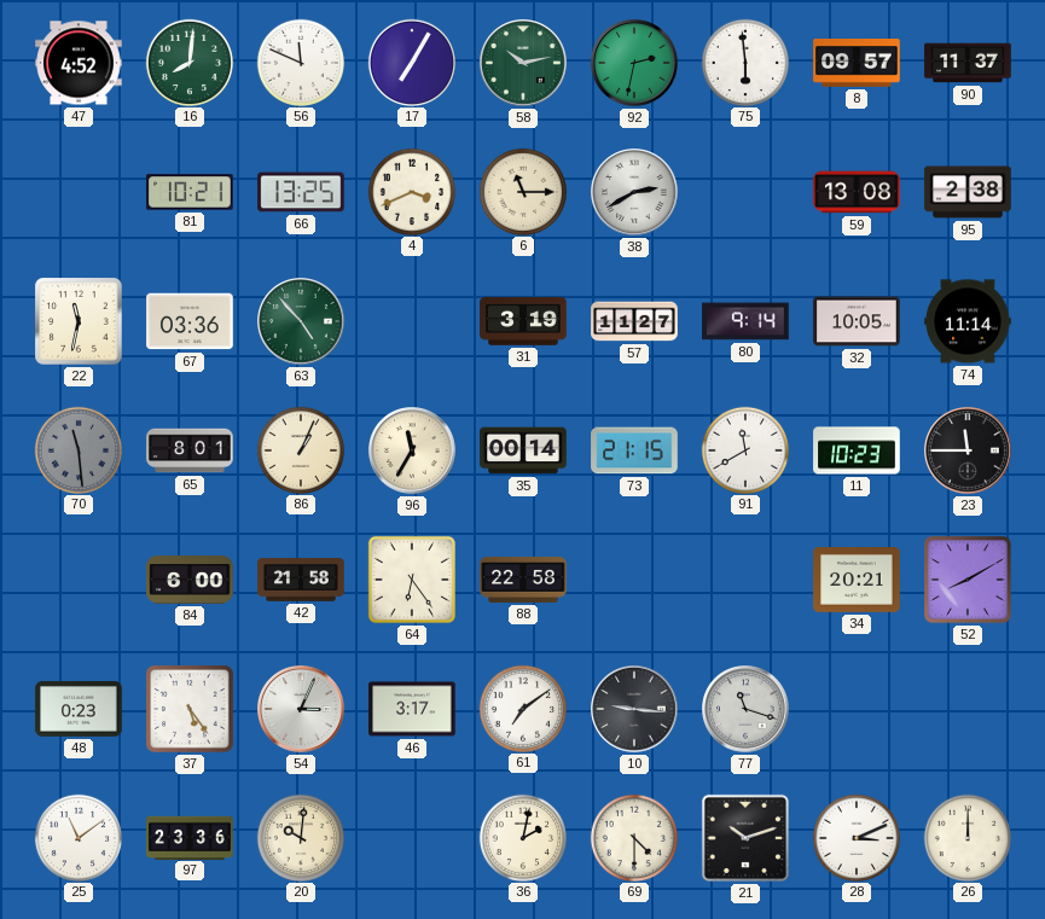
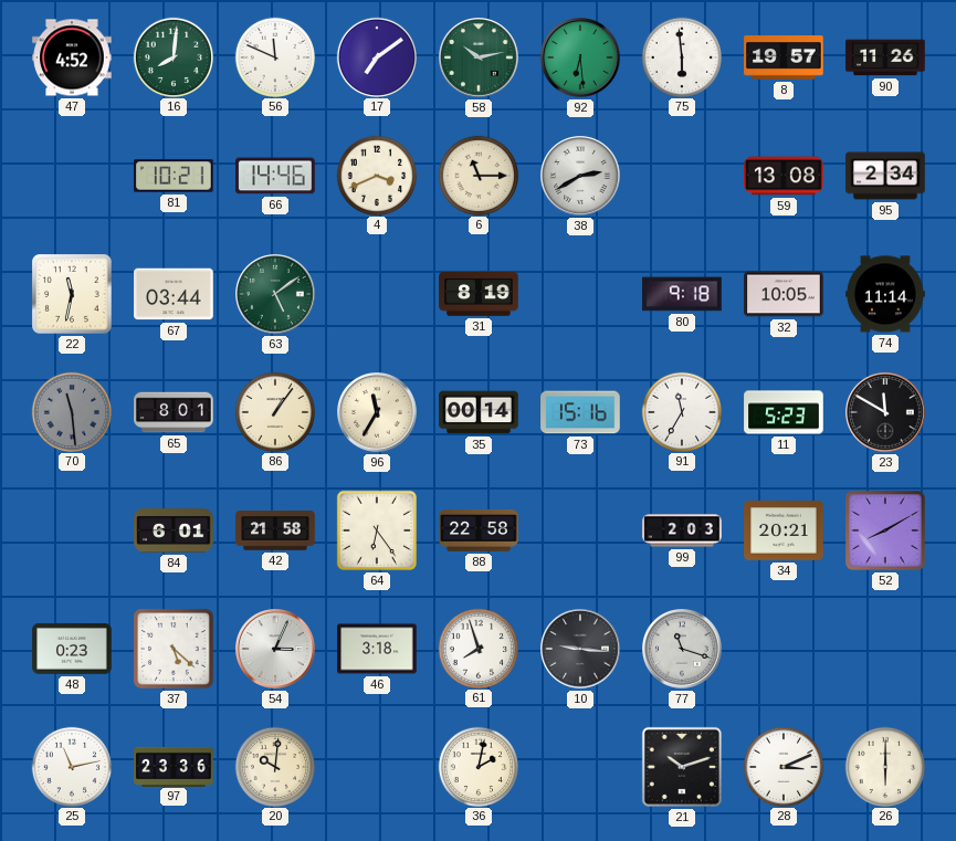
17: 7:05 -> 7:09
92: 2:32 -> 6:29
8: 09:57 -> 19:57
90: 11:37 -> 11:26
66: 13:25 -> 14:46
95: 2:38 -> 2:34
67: 03:36 -> 03:44
63: 4:53 -> 5:09
31: 3:19 -> 8:19
57: 11:27 -> none
80: 9:14 -> 9:18
86: 1:04 -> 1:06
73: 21:15 -> 15:16
91: 11:40 -> 11:35
11: 10:23 -> 5:23
23: 11:45 -> 11:50
84: 6:00 -> 6:01
99: none -> 2:03
37: 5:24 -> 5:22
46: 3:17 -> 3:18
61: 7:09 -> 7:57
25: 11:09 -> 11:13
69: 4:30 -> none
26: 12:00 -> 6:00
